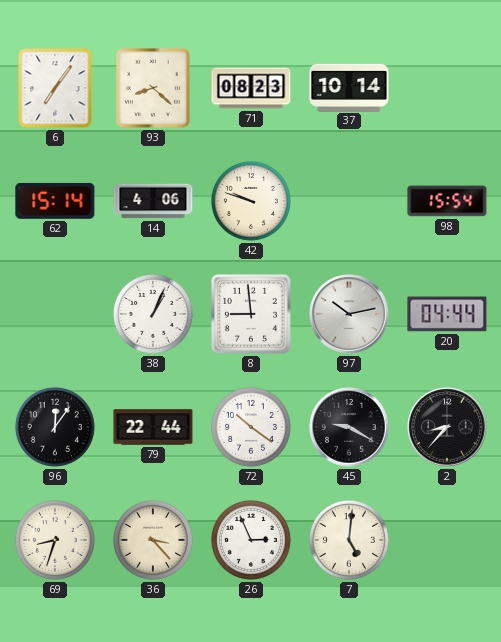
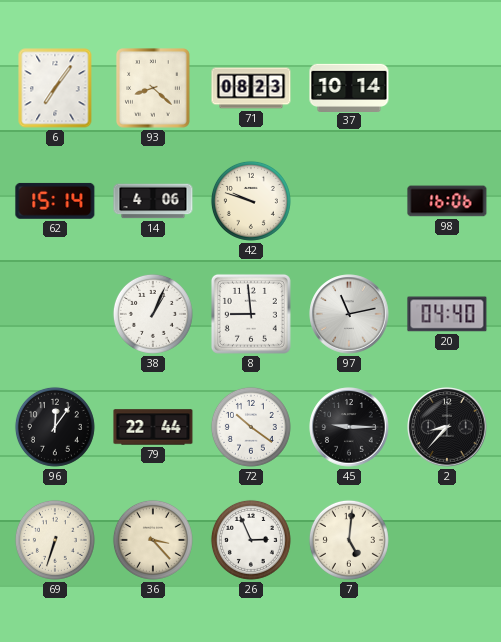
98: 15:54 -> 16:06
97: 10:13 -> 11:13
20: 04:44 -> 04:40
45: 9:20 -> 9:15
69: 8:33 -> 6:33
